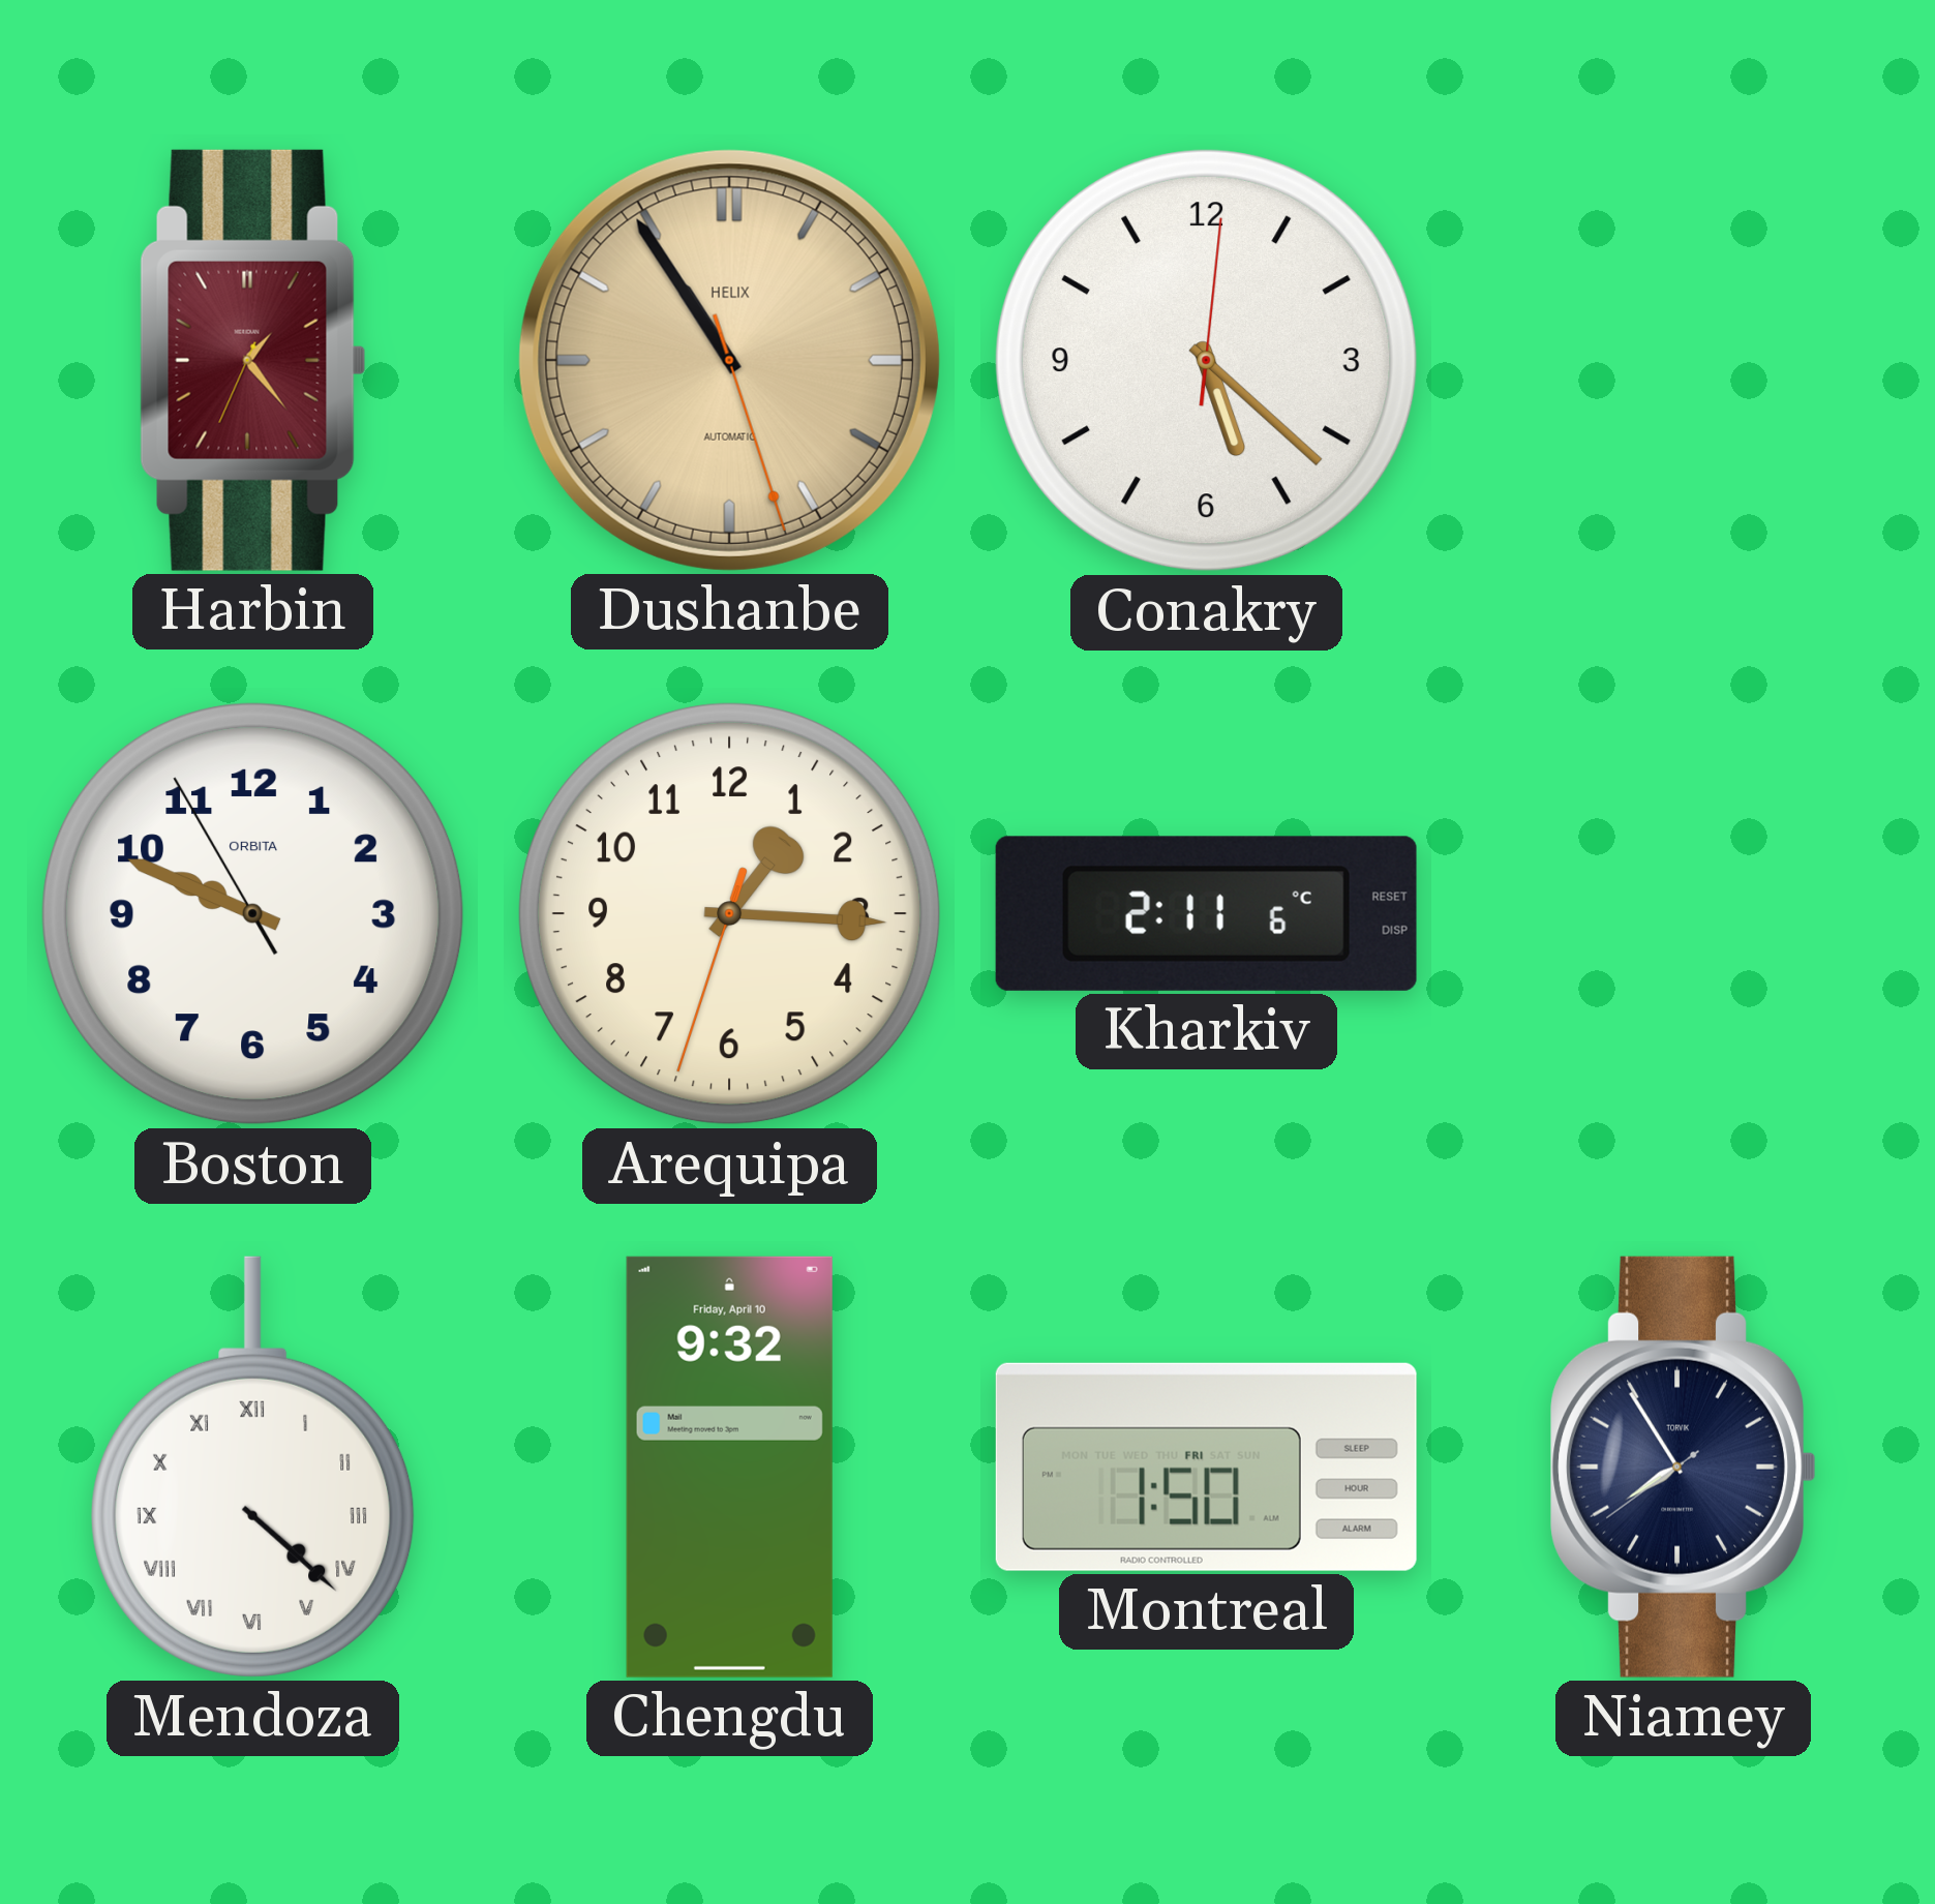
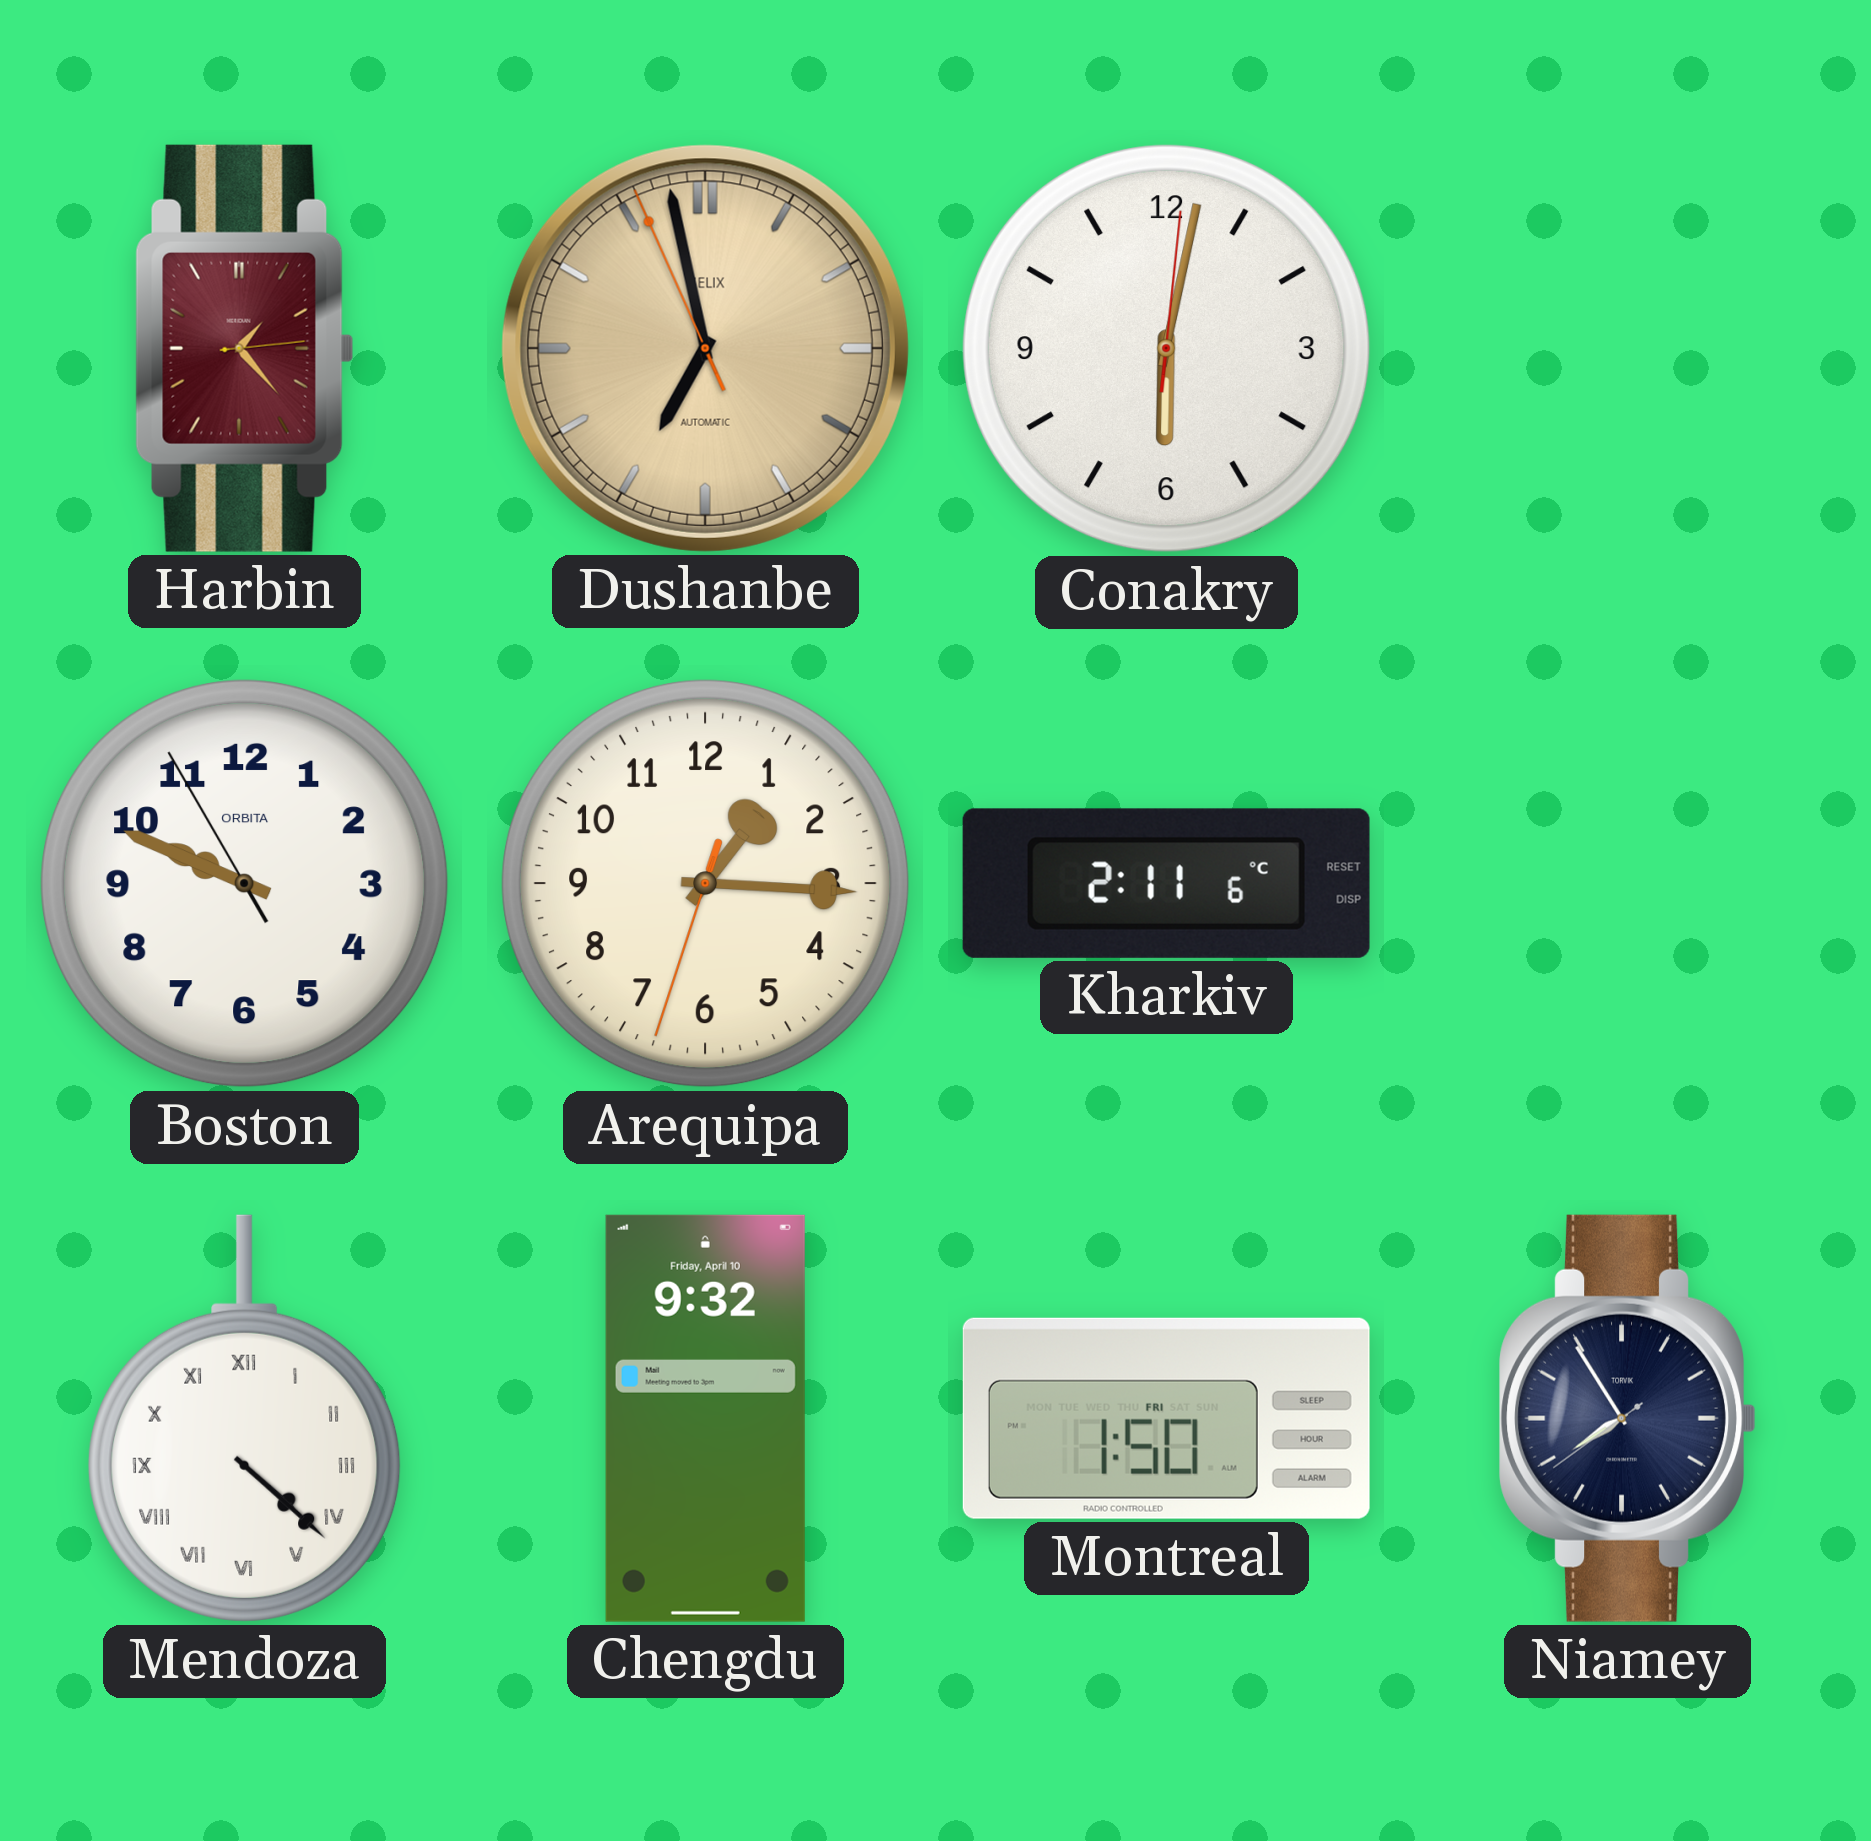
Harbin: 1:23:34 -> 1:23:14
Dushanbe: 10:54 -> 6:57
Conakry: 5:22 -> 6:02
